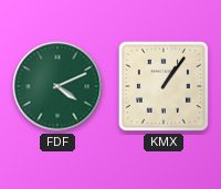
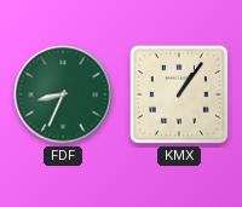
FDF: 4:11 -> 8:34
